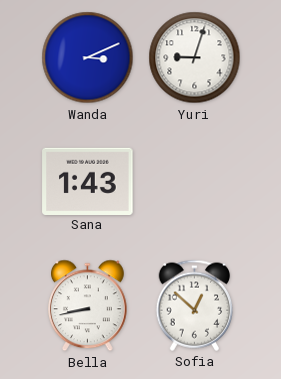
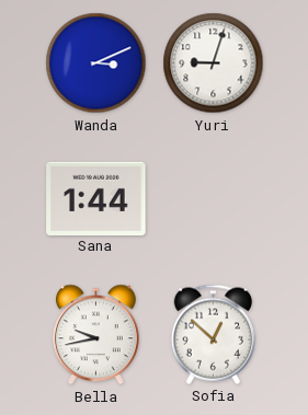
Sana: 1:43 -> 1:44
Bella: 8:43 -> 9:43
